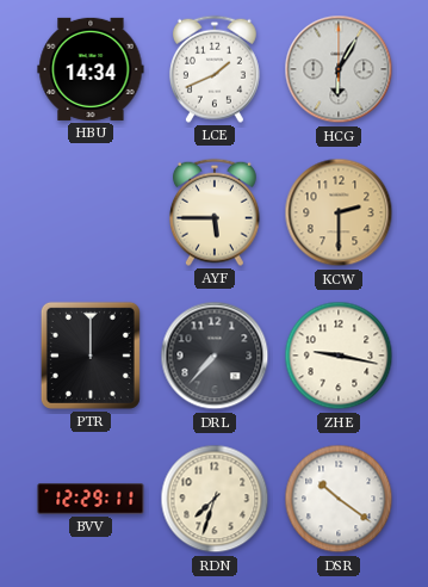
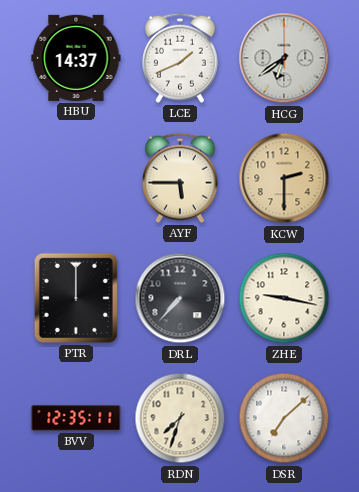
HBU: 14:34 -> 14:37
HCG: 6:05 -> 6:39
BVV: 12:29 -> 12:35
DSR: 10:21 -> 7:08
